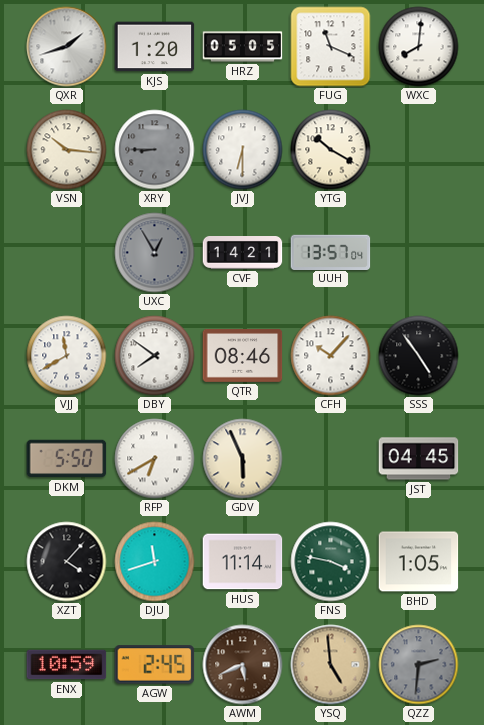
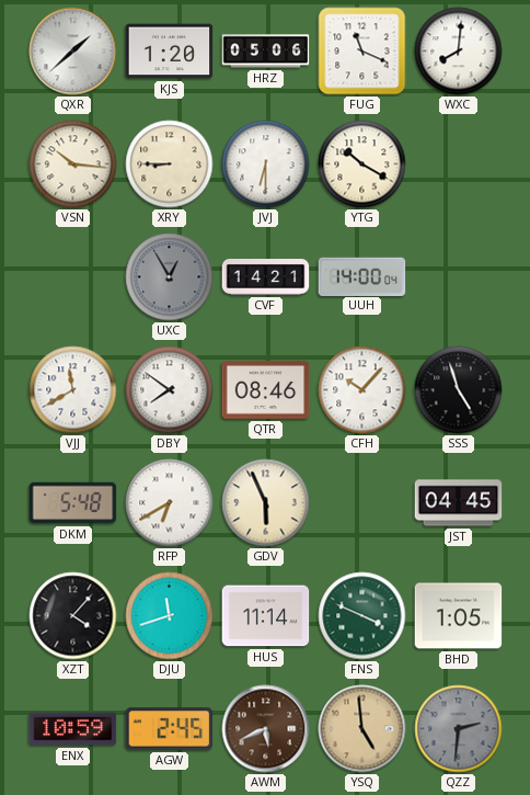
QXR: 1:42 -> 1:38
HRZ: 05:05 -> 05:06
XRY dial: grey -> cream
UUH: 13:57 -> 14:00
SSS: 4:54 -> 4:57
DKM: 5:50 -> 5:48
FNS: 3:47 -> 3:49
